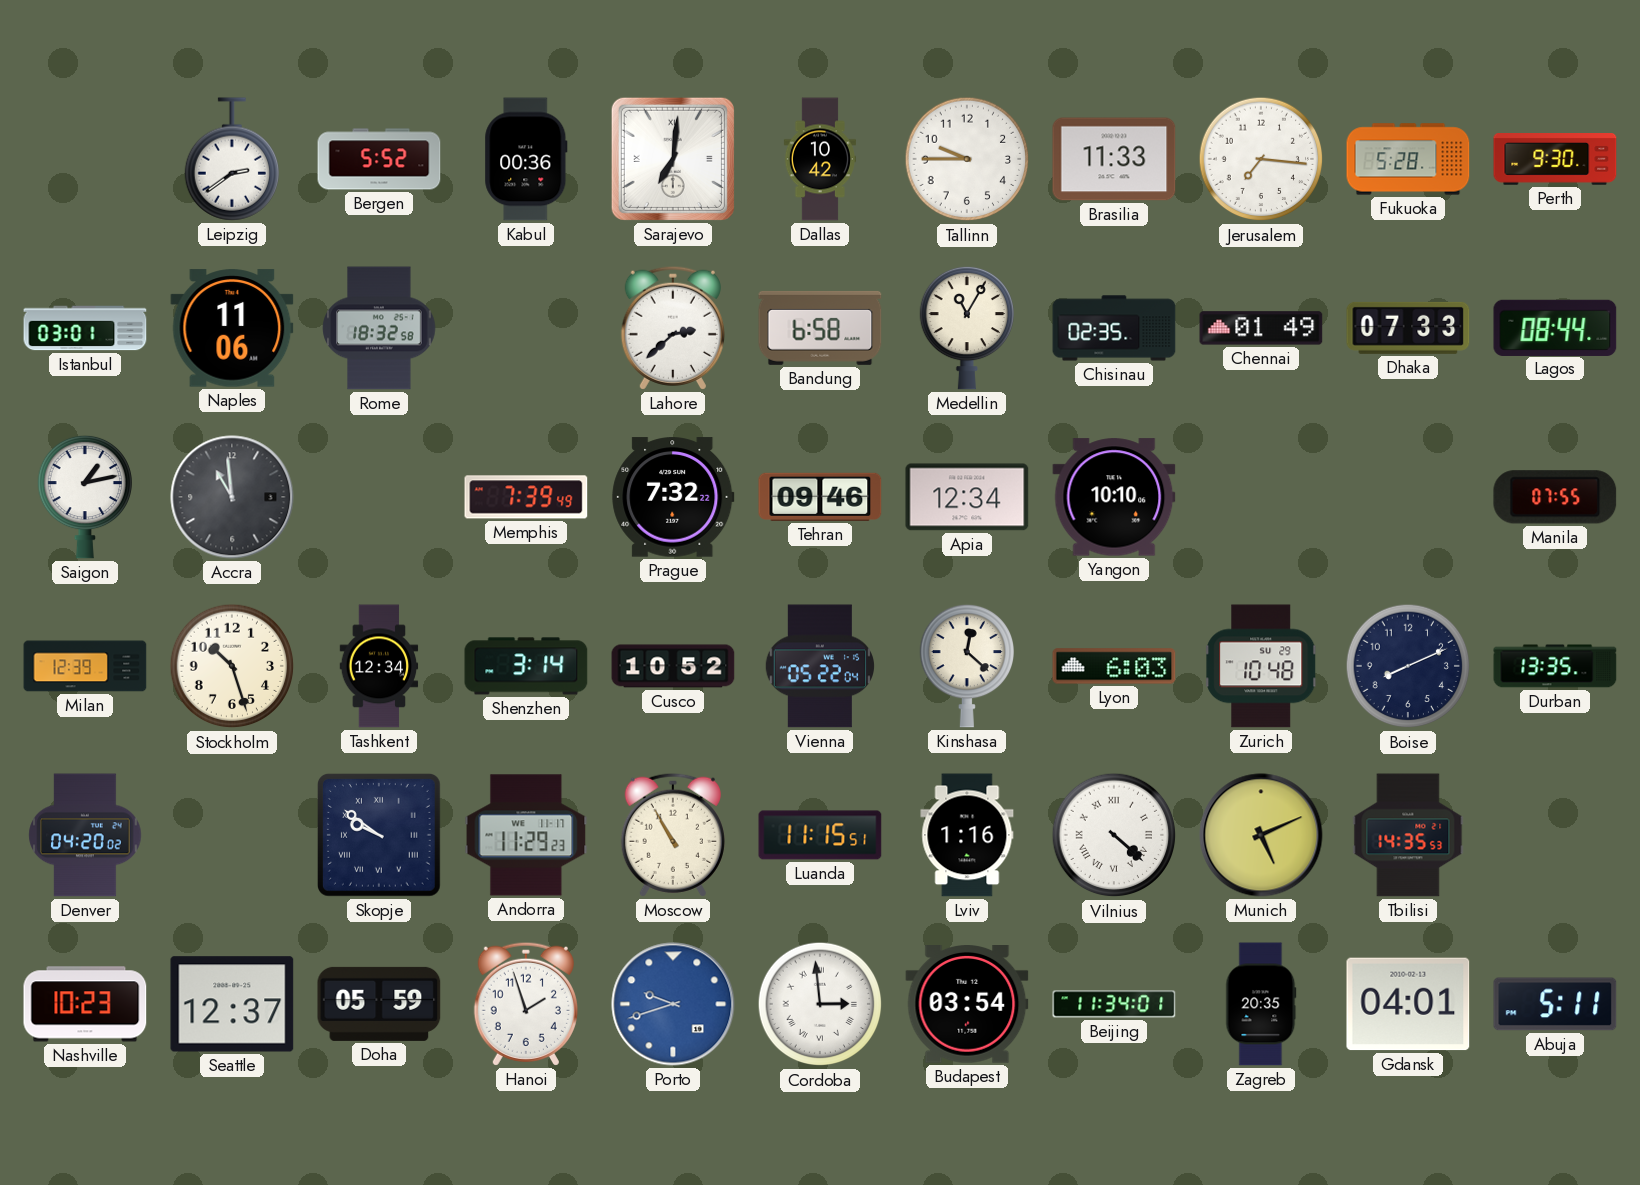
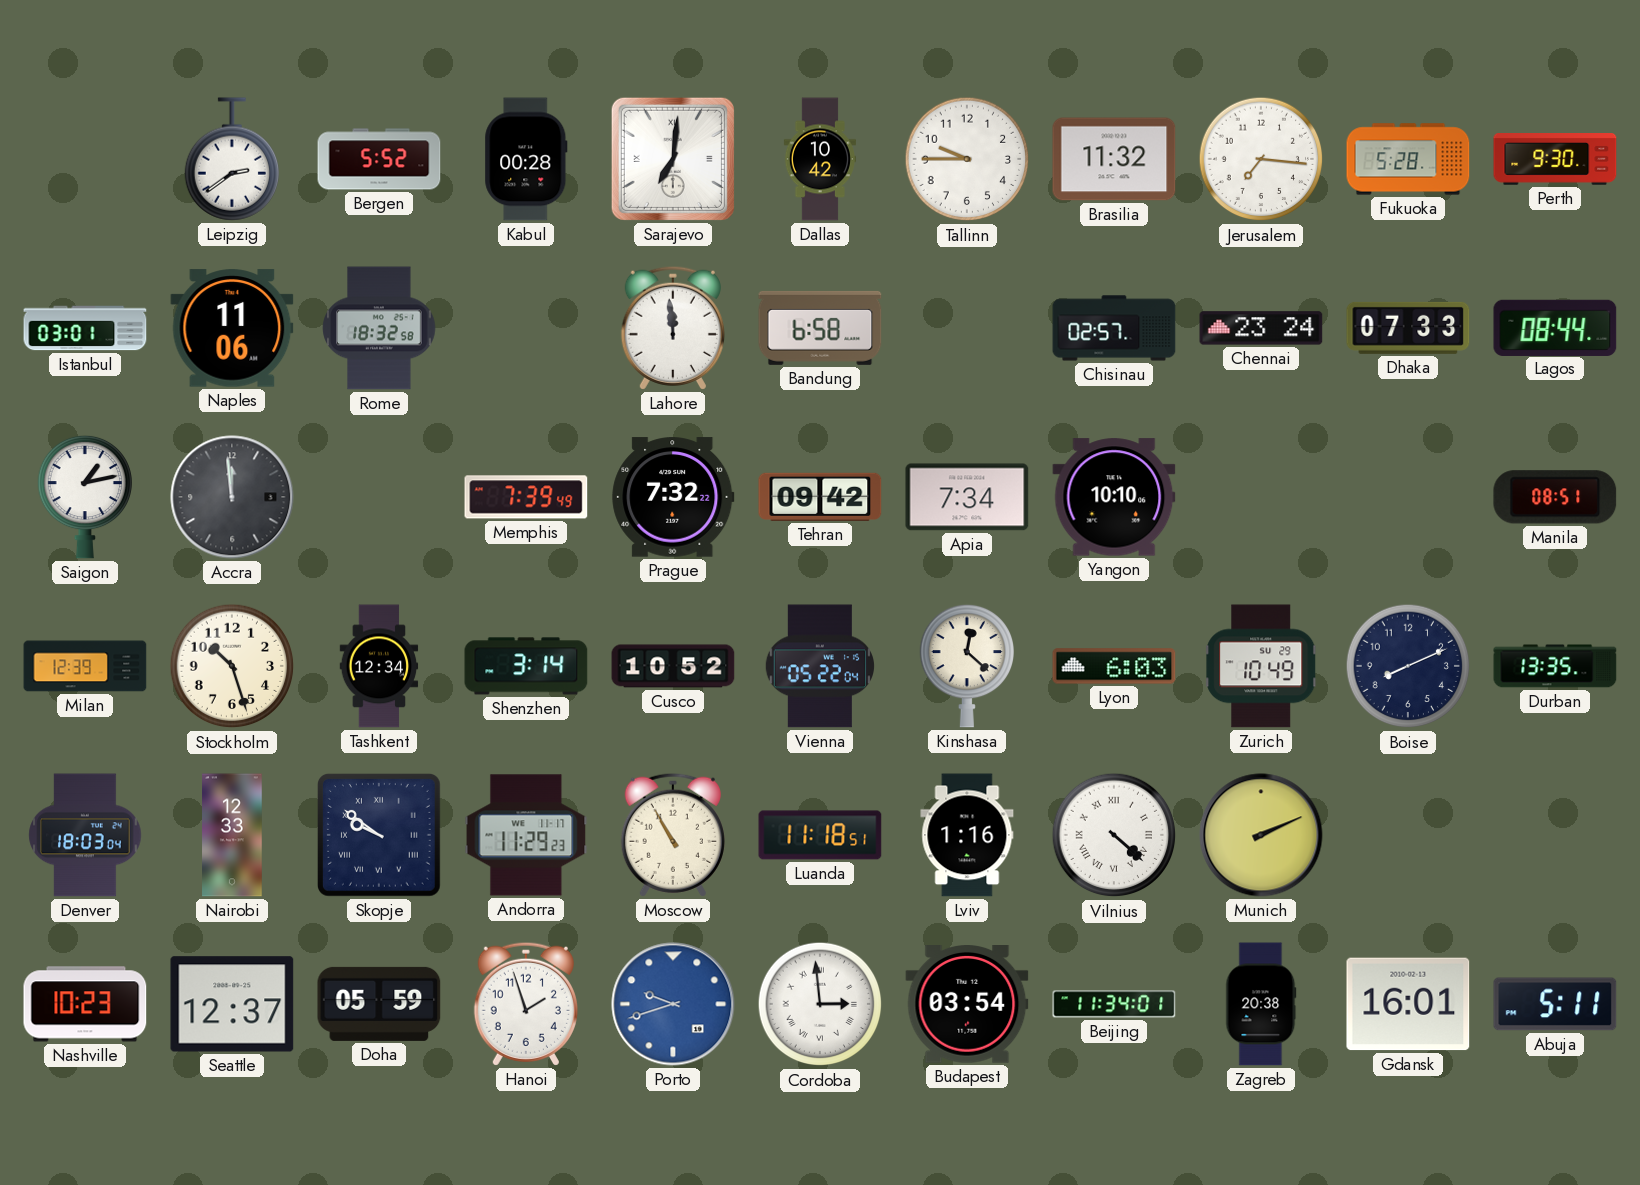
Kabul: 00:36 -> 00:28
Brasilia: 11:33 -> 11:32
Lahore: 2:38 -> 11:59
Medellin: 11:05 -> none
Chisinau: 02:35 -> 02:57
Chennai: 01:49 -> 23:24
Accra: 10:59 -> 11:59
Tehran: 09:46 -> 09:42
Apia: 12:34 -> 7:34
Manila: 07:55 -> 08:51
Zurich: 10:48 -> 10:49
Denver: 04:20 -> 18:03
Nairobi: none -> 12:33
Luanda: 11:15 -> 11:18
Munich: 5:11 -> 2:11
Tbilisi: 14:35 -> none
Zagreb: 20:35 -> 20:38
Gdansk: 04:01 -> 16:01
